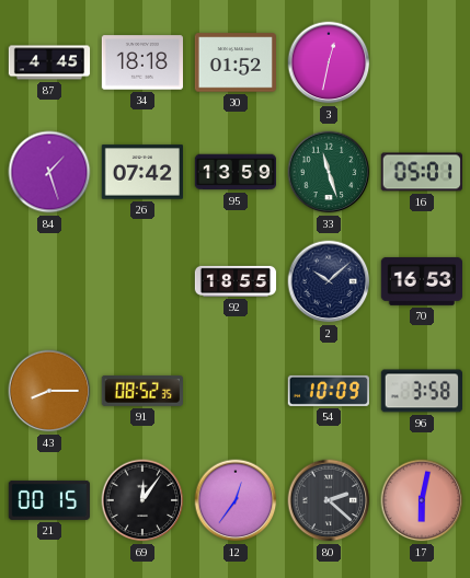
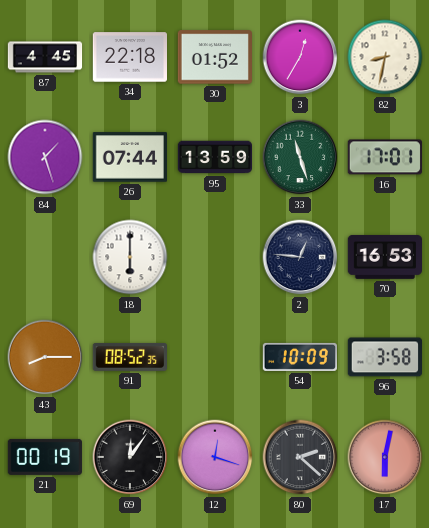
34: 18:18 -> 22:18
3: 12:32 -> 12:35
82: none -> 8:32
26: 07:42 -> 07:44
16: 05:01 -> 17:01
18: none -> 6:00
92: 18:55 -> none
2: 10:08 -> 12:46
21: 00:15 -> 00:19
12: 12:36 -> 12:18
